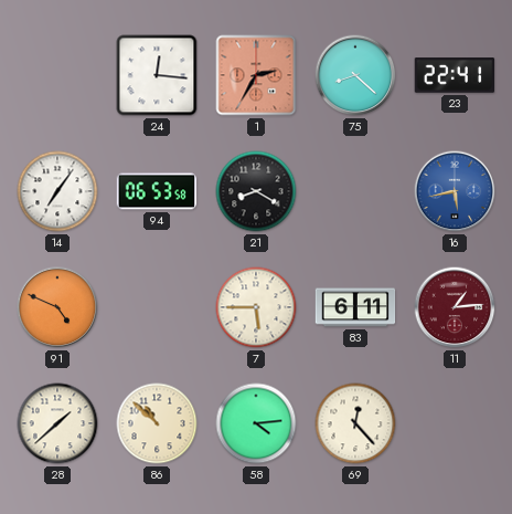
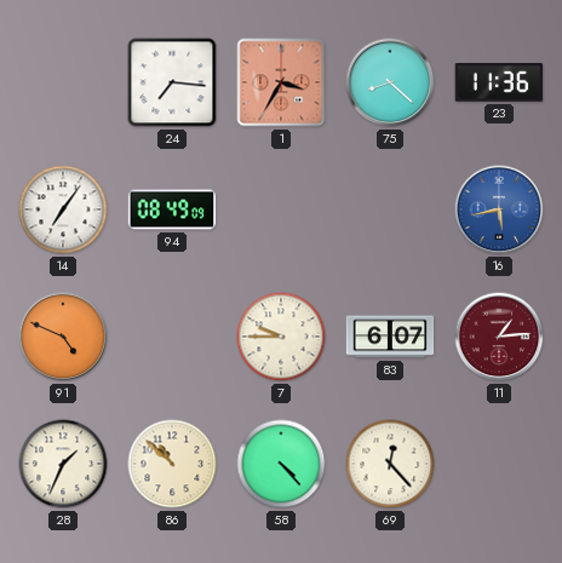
24: 12:16 -> 7:16
1: 2:35 -> 3:35
23: 22:41 -> 11:36
94: 06:53 -> 08:49
21: 8:20 -> none
7: 5:45 -> 9:45
83: 6:11 -> 6:07
28: 1:38 -> 1:34
58: 4:14 -> 4:23
